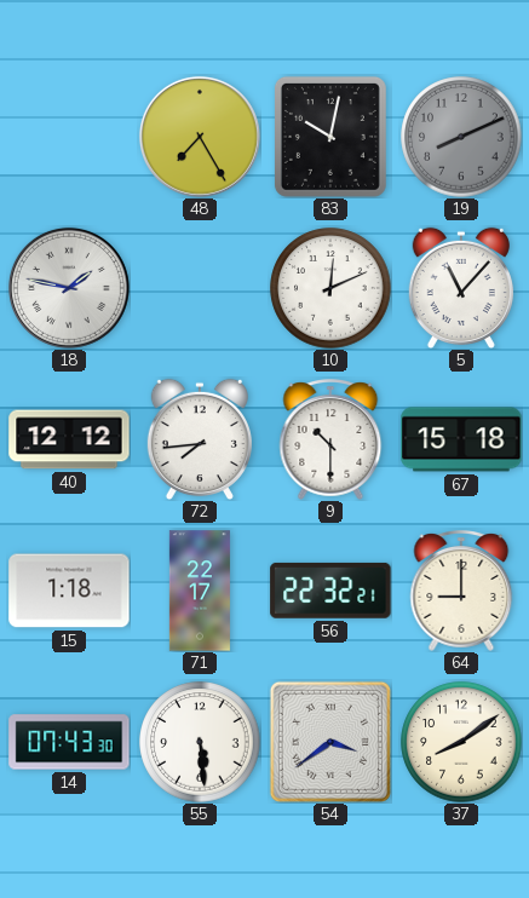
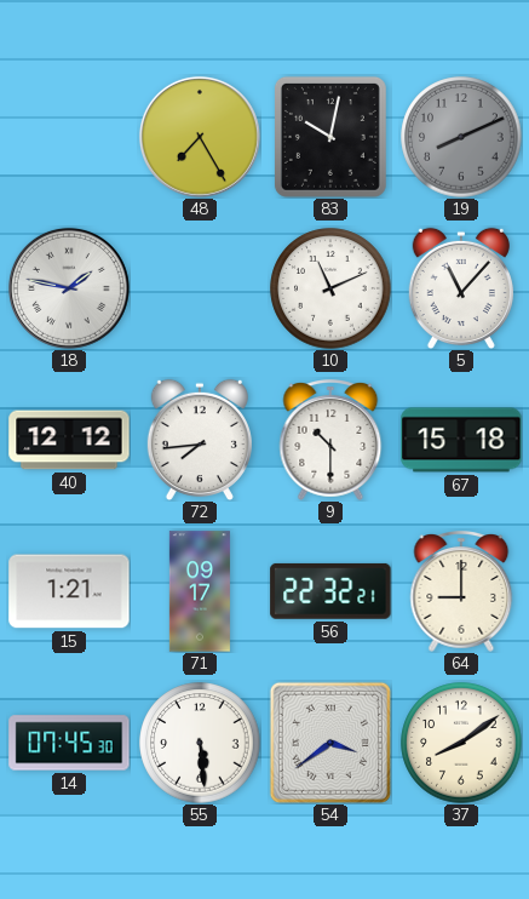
10: 12:11 -> 11:11
15: 1:18 -> 1:21
71: 22:17 -> 09:17
14: 07:43 -> 07:45
